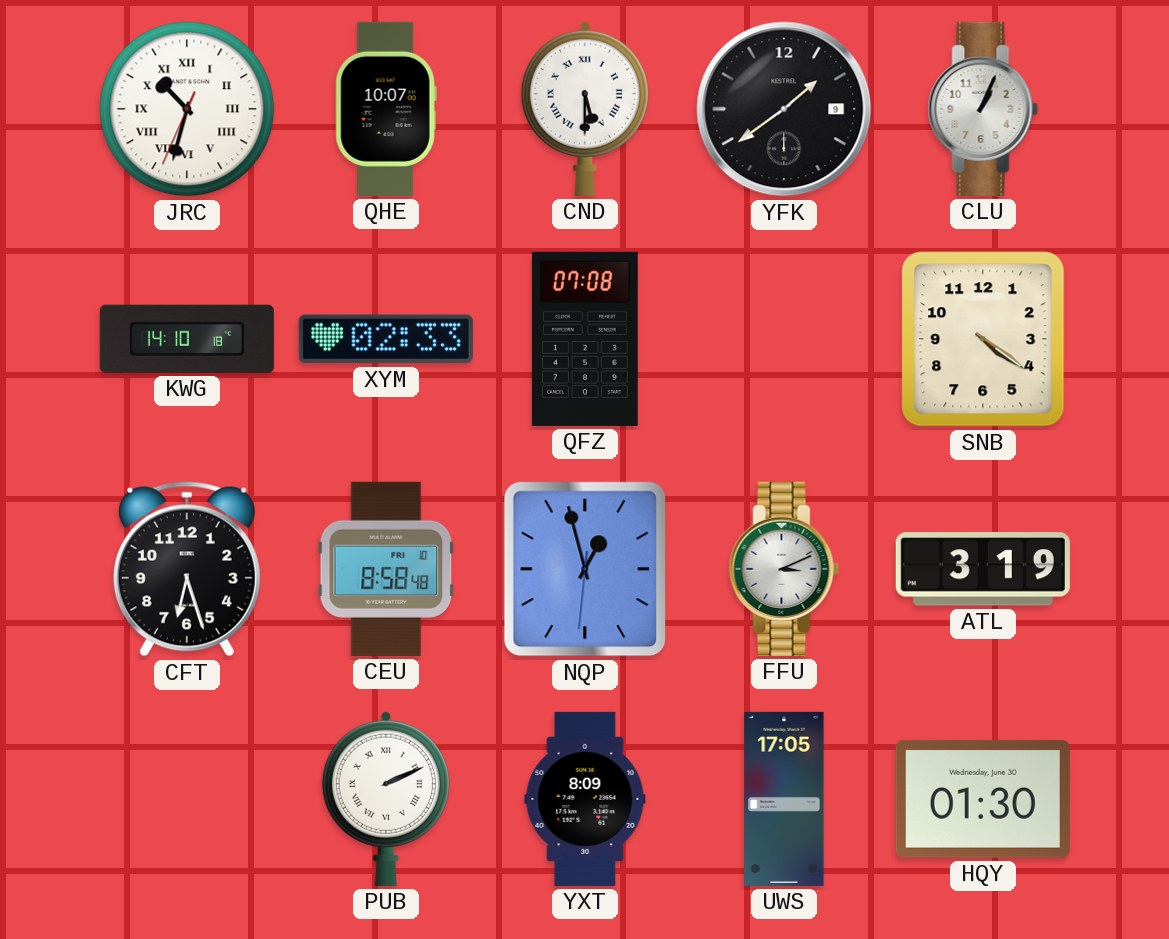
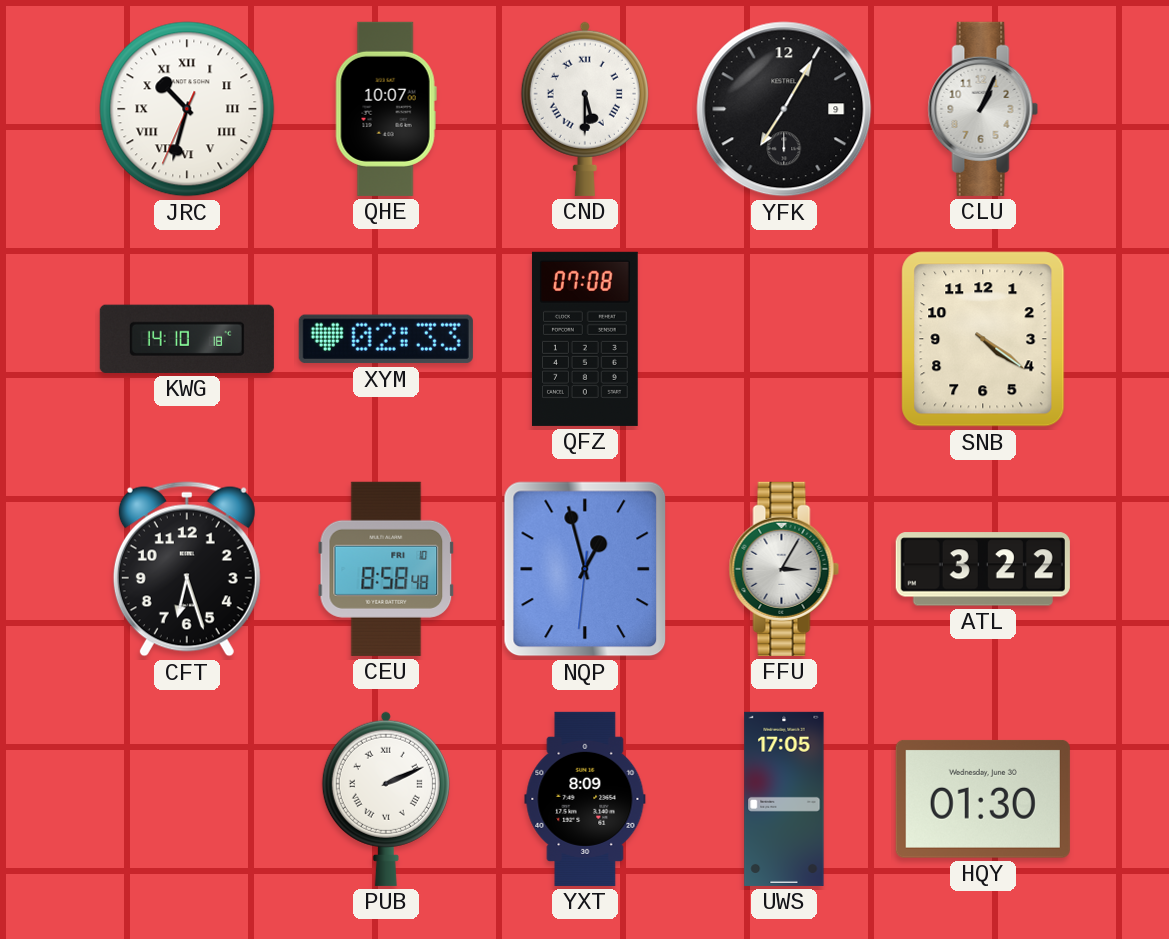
YFK: 1:39 -> 7:05
FFU: 3:11 -> 3:05
ATL: 3:19 -> 3:22
